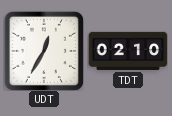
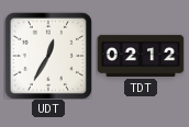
TDT: 02:10 -> 02:12
